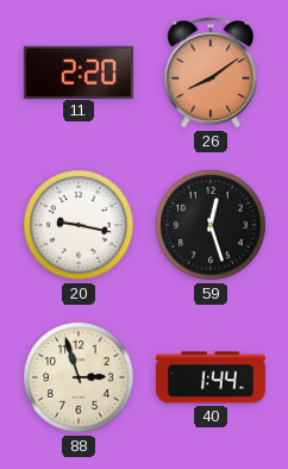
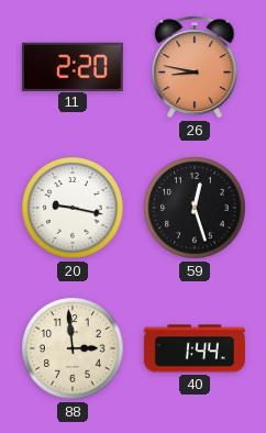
26: 8:09 -> 8:47
88: 2:57 -> 2:59
